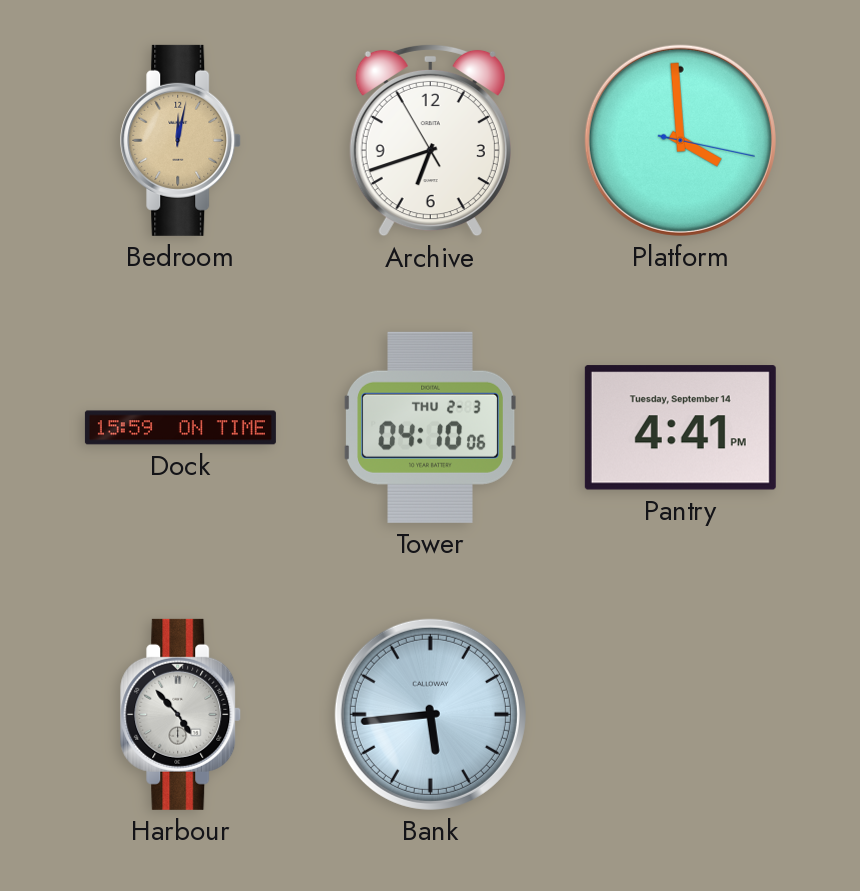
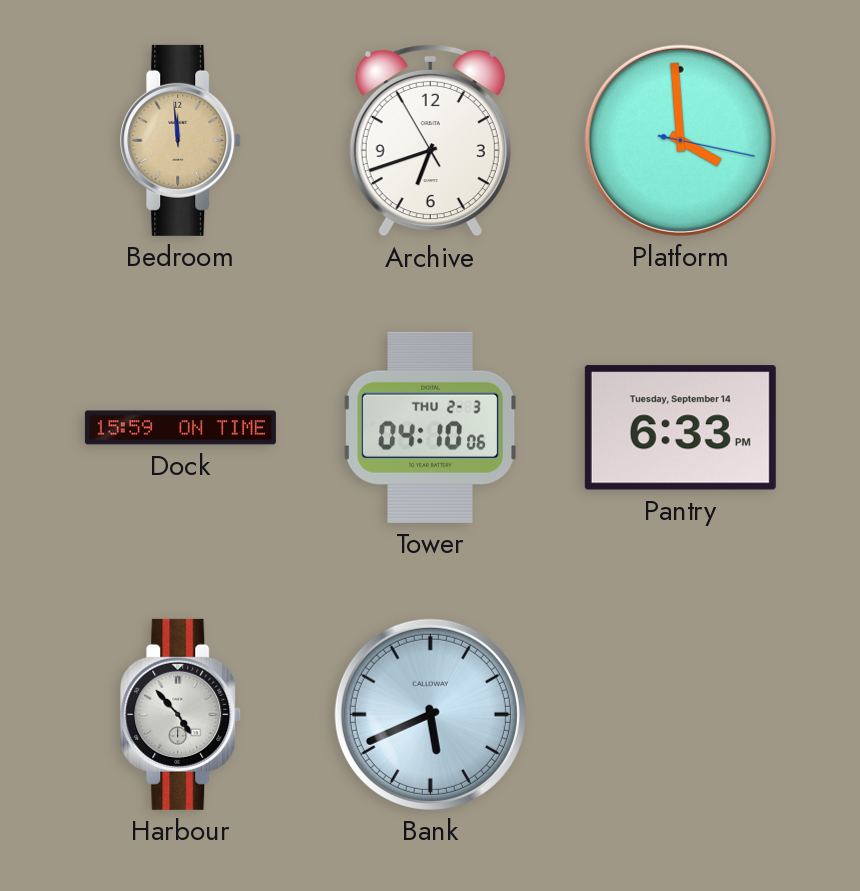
Bedroom: 12:02 -> 11:59
Pantry: 4:41 -> 6:33
Bank: 5:44 -> 5:41
